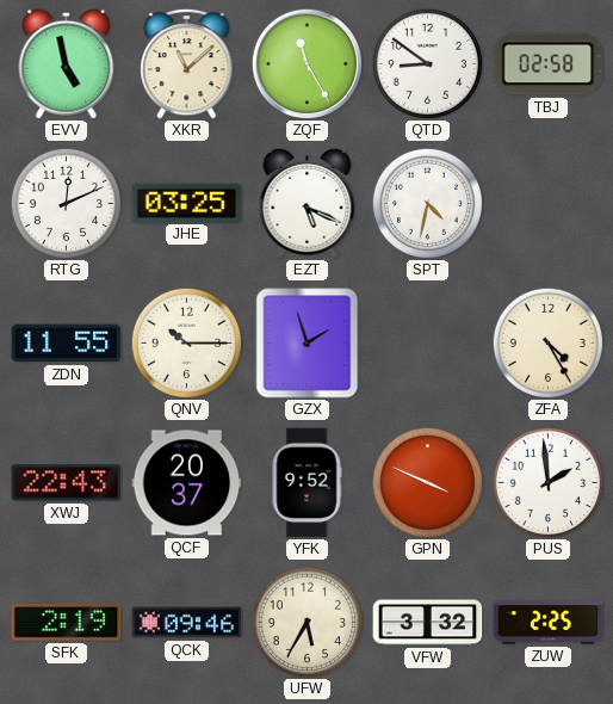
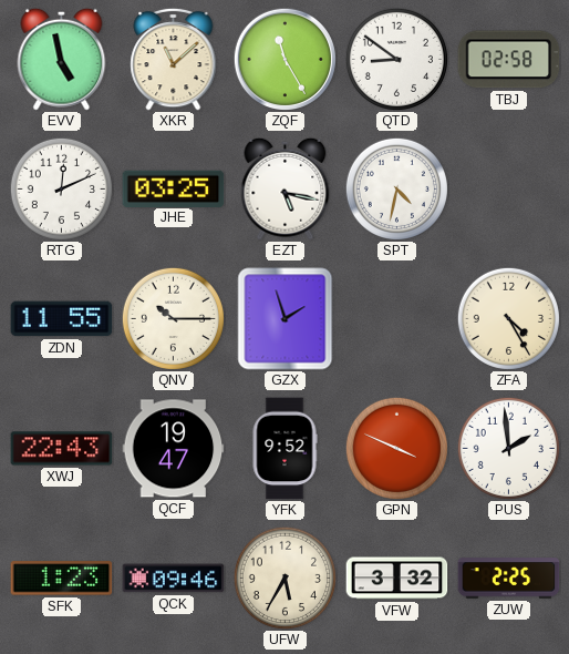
EZT: 5:19 -> 5:17
QCF: 20:37 -> 19:47
SFK: 2:19 -> 1:23
